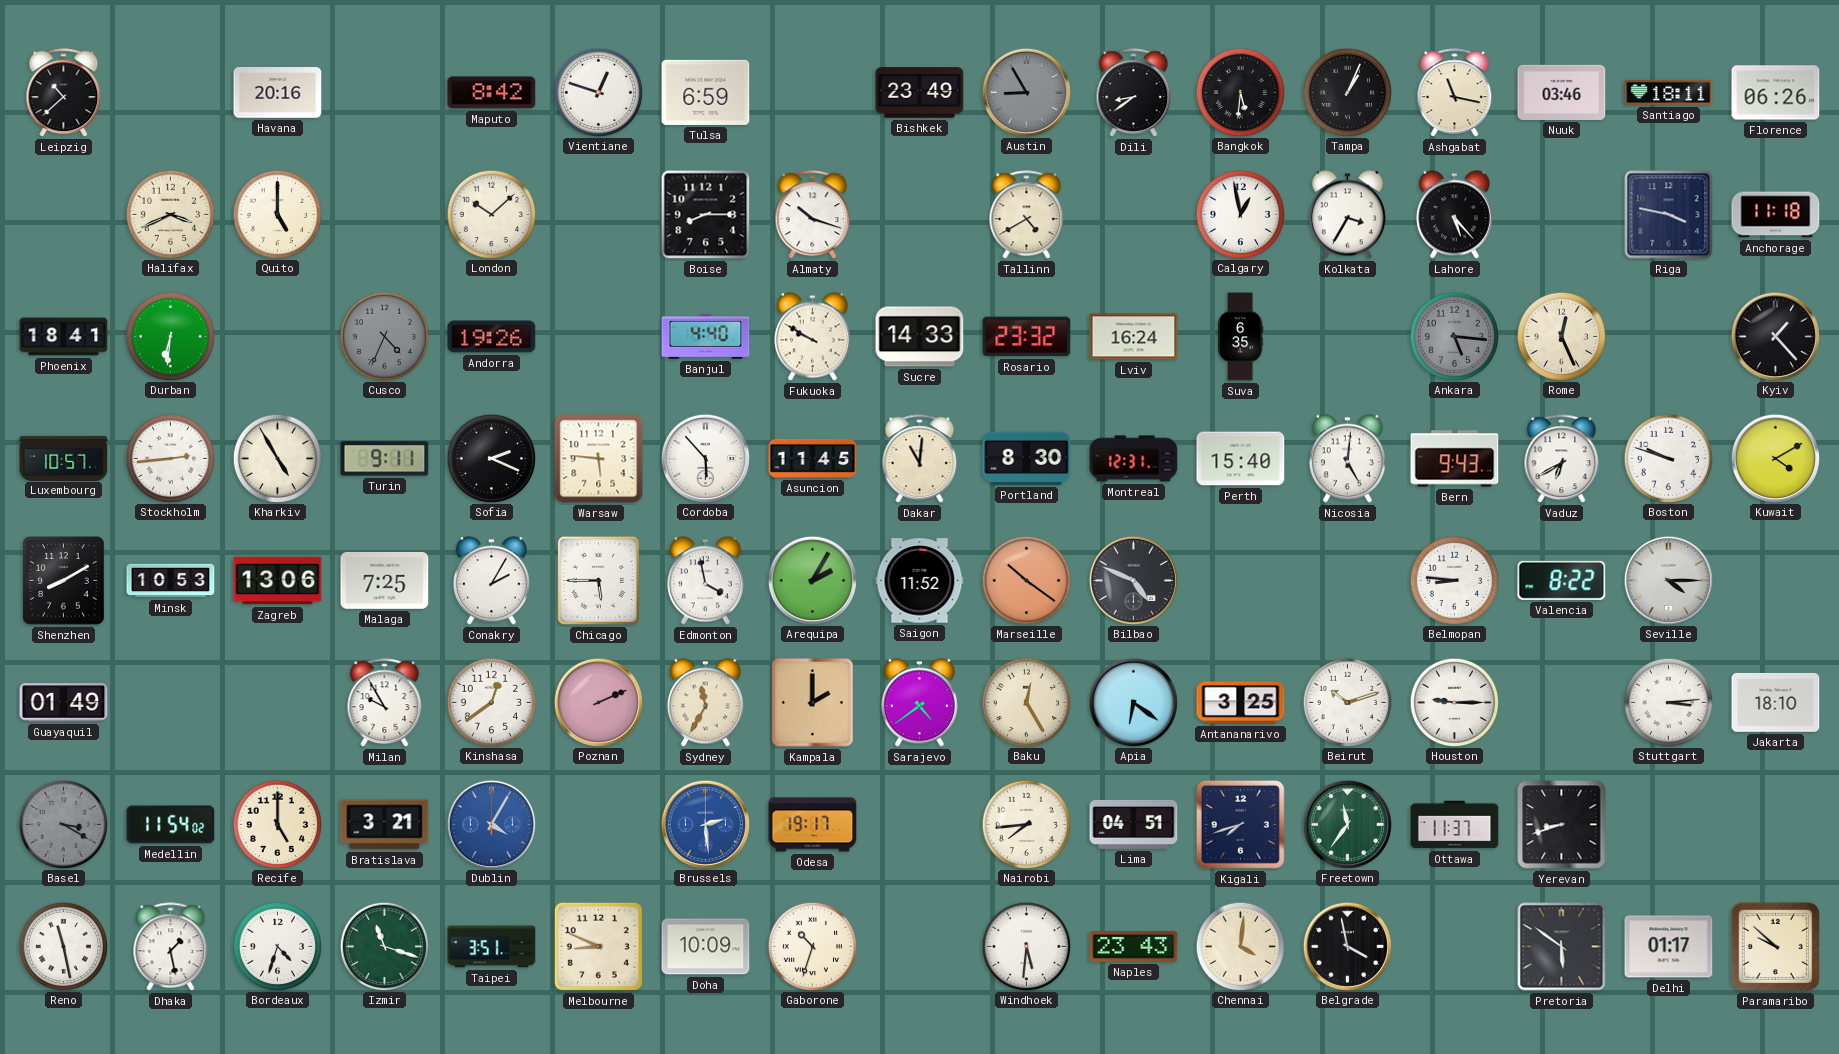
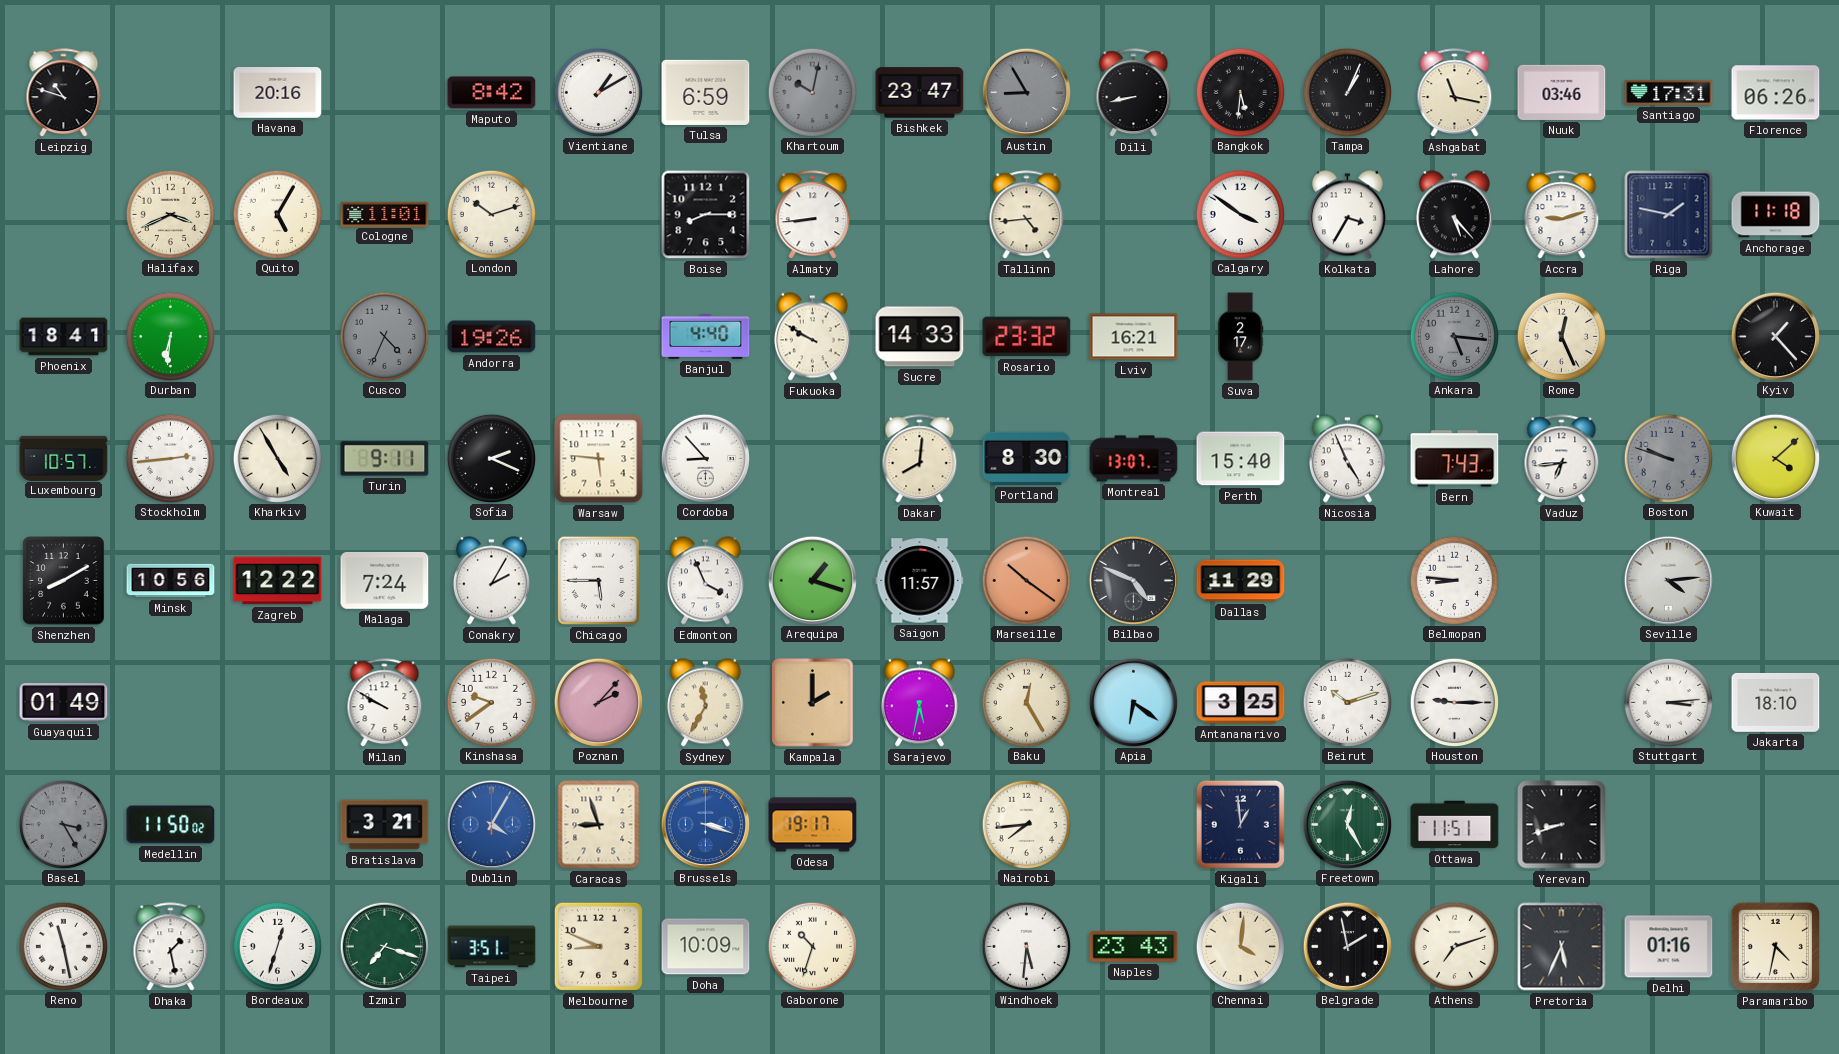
Leipzig: 10:38 -> 10:48
Vientiane: 12:48 -> 1:10
Khartoum: none -> 10:02
Bishkek: 23:49 -> 23:47
Dili: 8:39 -> 8:43
Santiago: 18:11 -> 17:31
Quito: 5:00 -> 5:05
Cologne: none -> 11:01
London: 10:08 -> 10:12
Almaty: 10:18 -> 8:44
Tallinn: 4:40 -> 4:44
Calgary: 12:58 -> 3:51
Accra: none -> 9:12
Riga: 3:47 -> 1:47
Lviv: 16:24 -> 16:21
Suva: 6:35 -> 2:17
Cordoba: 5:53 -> 8:53
Asuncion: 11:45 -> none
Dakar: 11:01 -> 8:01
Montreal: 12:31 -> 13:07
Nicosia: 5:01 -> 4:56
Bern: 9:43 -> 7:43
Vaduz: 6:40 -> 6:44
Boston dial: white -> grey
Kuwait: 4:10 -> 4:08
Minsk: 10:53 -> 10:56
Zagreb: 13:06 -> 12:22
Malaga: 7:25 -> 7:24
Edmonton: 3:58 -> 3:56
Arequipa: 2:05 -> 1:18
Saigon: 11:52 -> 11:57
Dallas: none -> 11:29
Valencia: 8:22 -> none
Seville: 4:15 -> 4:14
Milan: 9:55 -> 9:50
Kinshasa: 12:39 -> 9:39
Poznan: 2:11 -> 2:07
Sarajevo: 4:39 -> 5:32
Basel: 3:20 -> 3:25
Medellin: 11:54 -> 11:50
Recife: 5:00 -> none
Caracas: none -> 8:57
Brussels: 2:29 -> 3:18
Lima: 04:51 -> none
Kigali: 7:42 -> 12:59
Freetown: 11:36 -> 12:25
Ottawa: 11:37 -> 11:51
Bordeaux: 4:33 -> 12:33
Izmir: 11:18 -> 7:18
Belgrade: 3:58 -> 1:58
Athens: none -> 7:12
Pretoria: 5:51 -> 5:34
Delhi: 01:17 -> 01:16
Paramaribo: 9:52 -> 4:32
